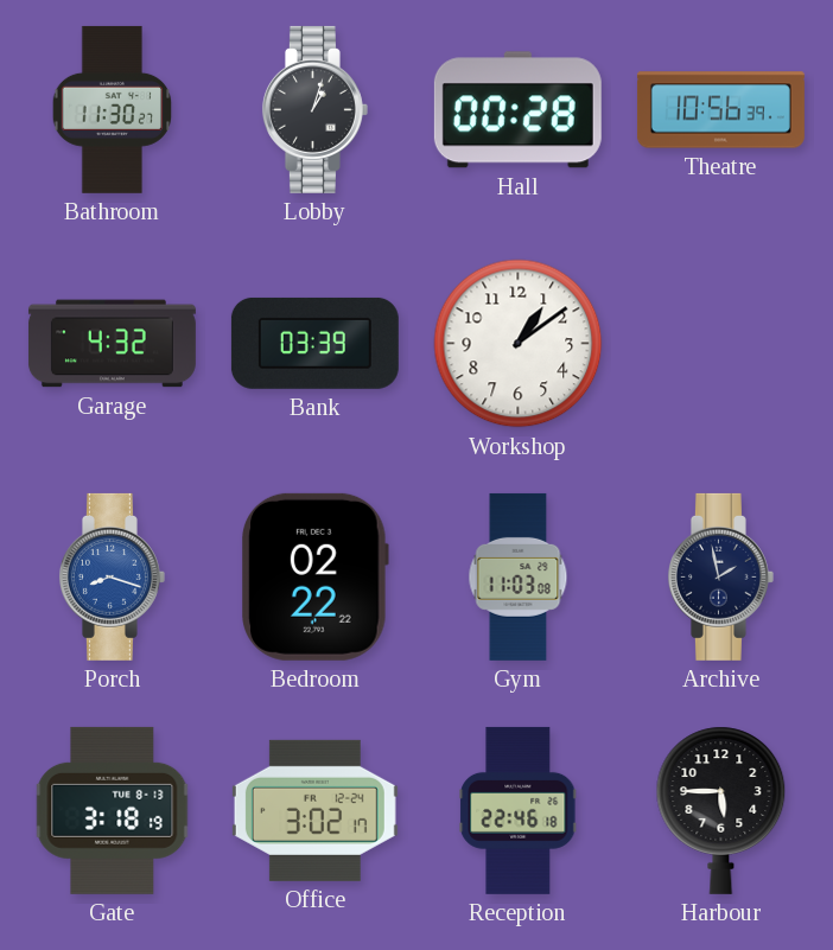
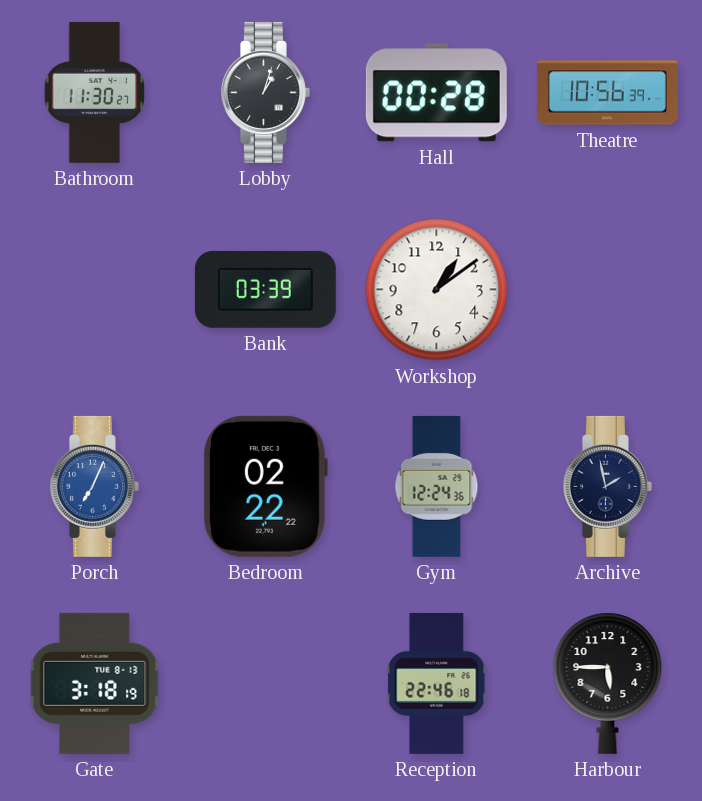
Garage: 4:32 -> none
Porch: 8:18 -> 7:04
Gym: 11:03 -> 12:24
Office: 3:02 -> none
